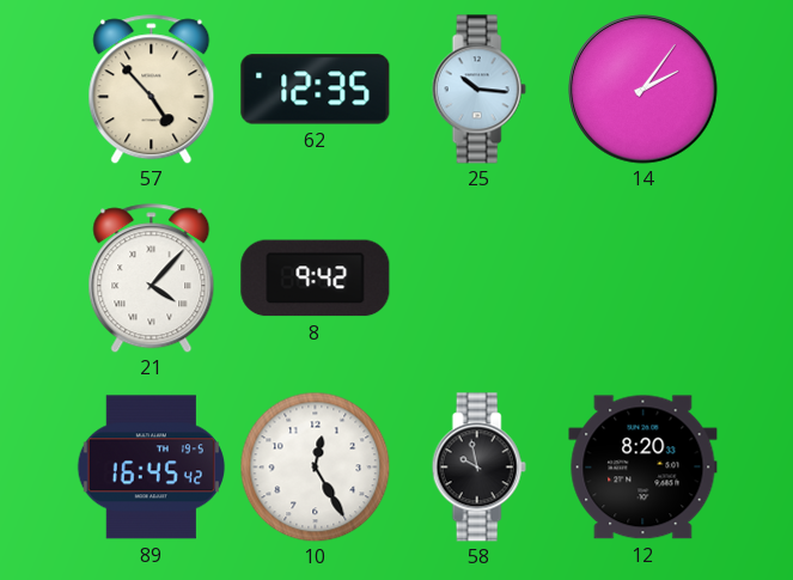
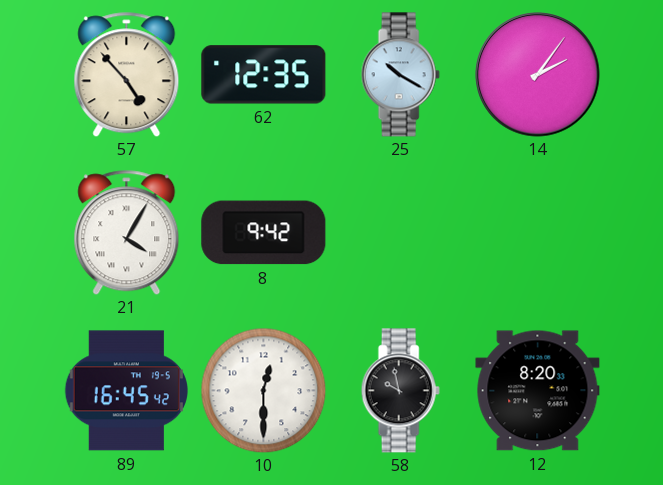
25: 10:16 -> 10:20
21: 4:07 -> 4:05
10: 12:25 -> 12:30
